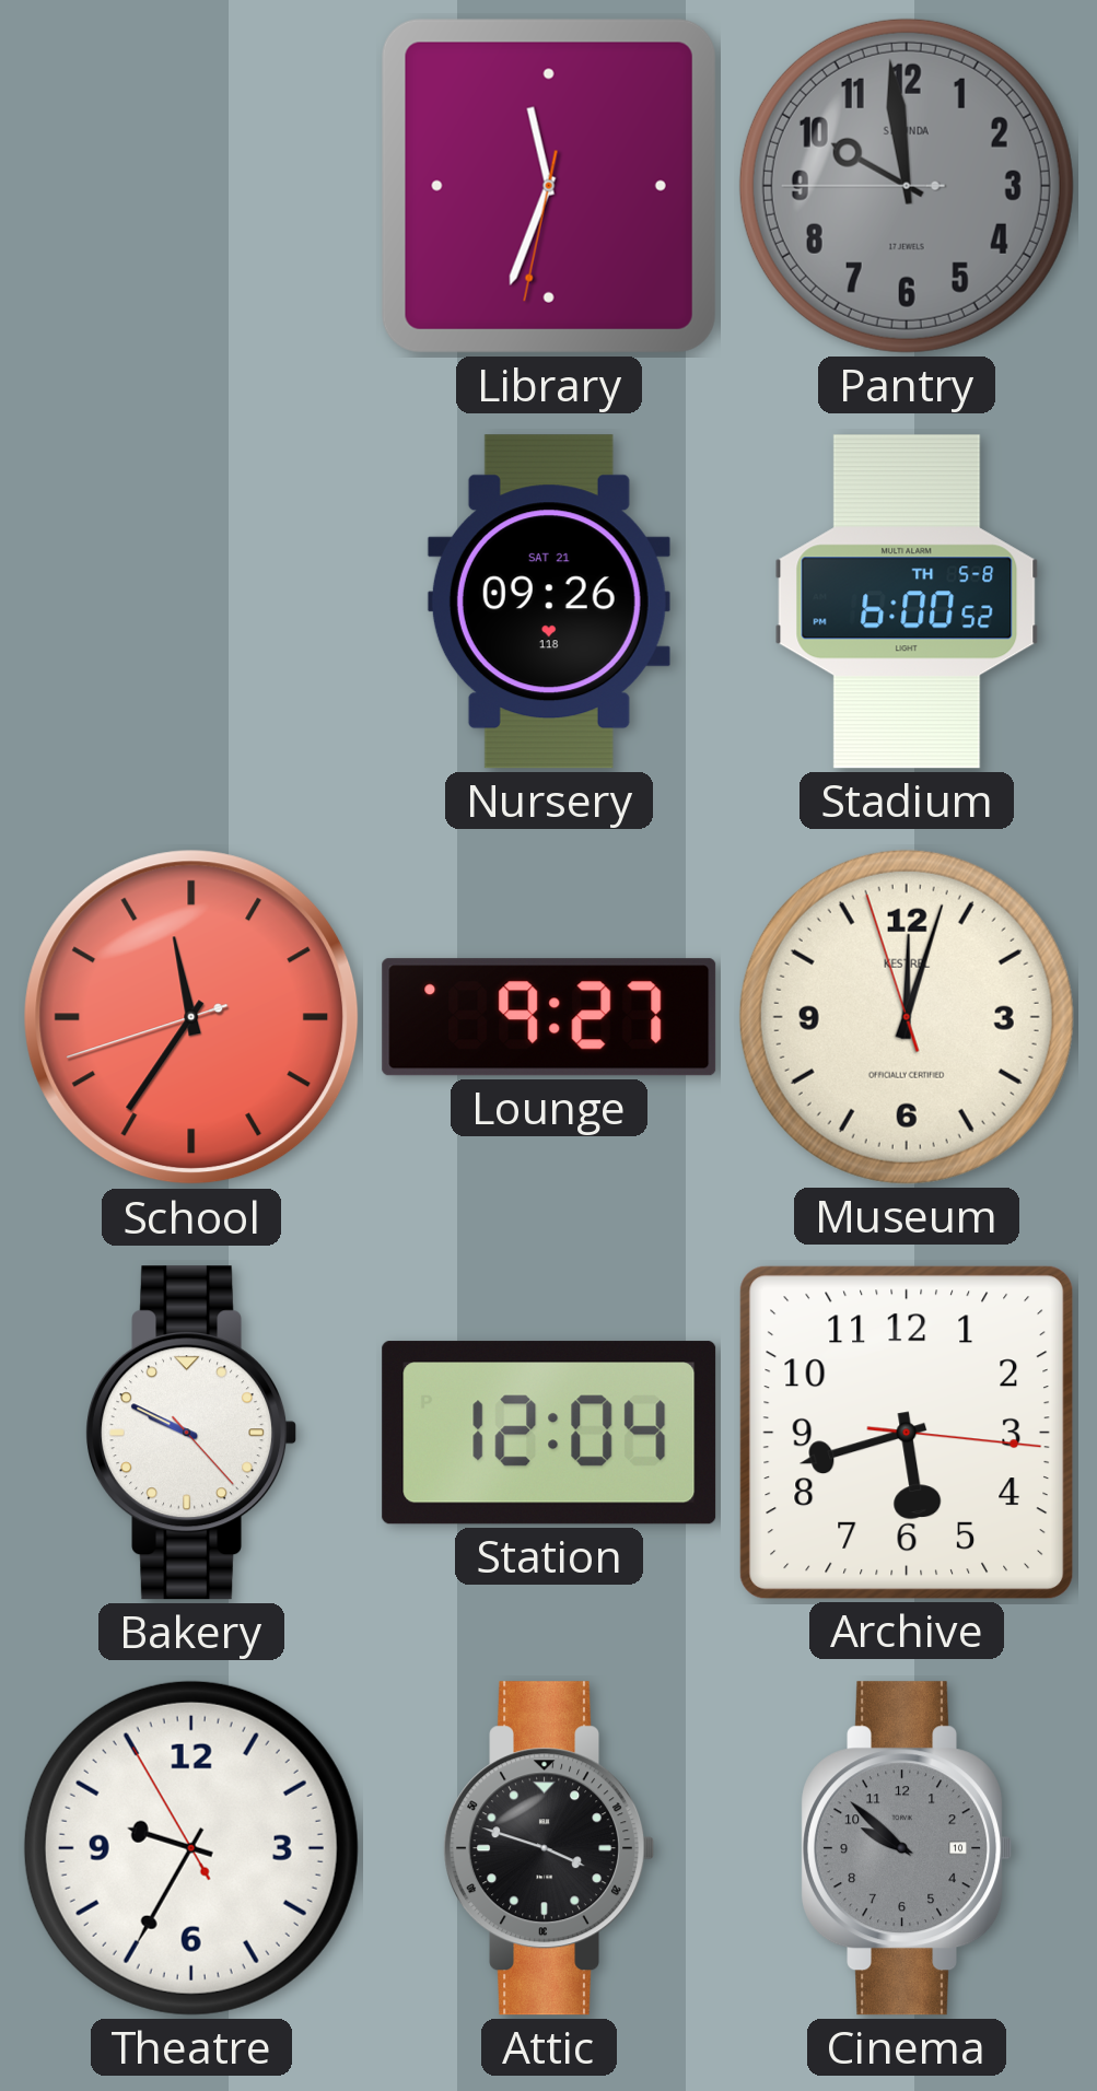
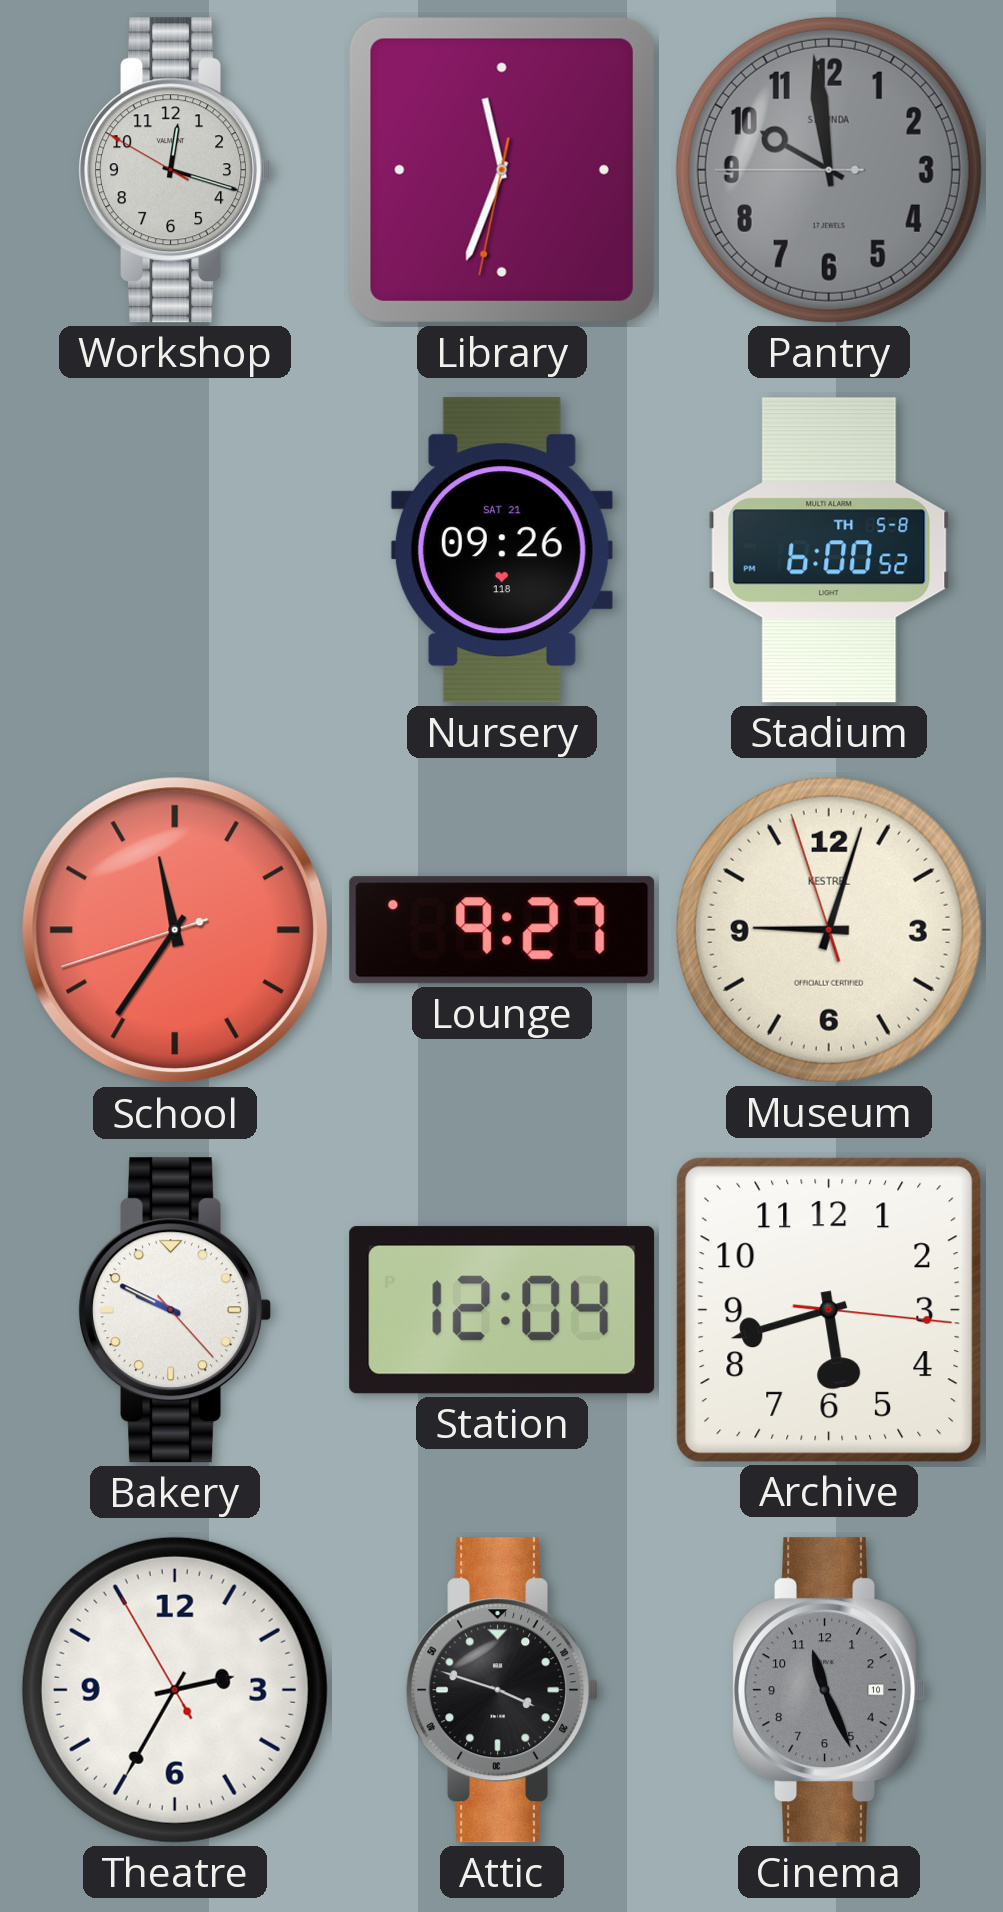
Workshop: none -> 12:17
Museum: 12:02 -> 9:02
Theatre: 9:34 -> 2:34
Cinema: 9:52 -> 11:26
